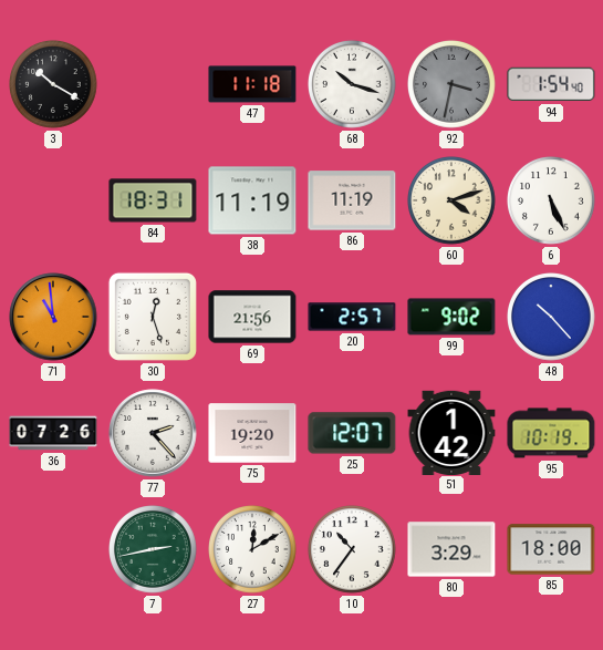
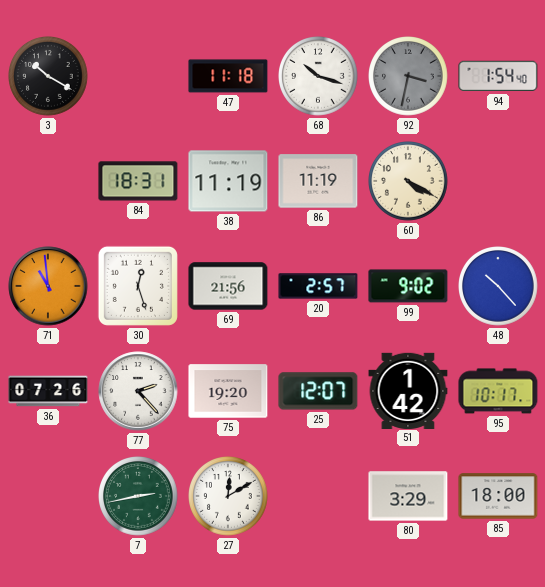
60: 4:12 -> 4:20
6: 5:26 -> none
95: 10:19 -> 10:17
10: 10:36 -> none
